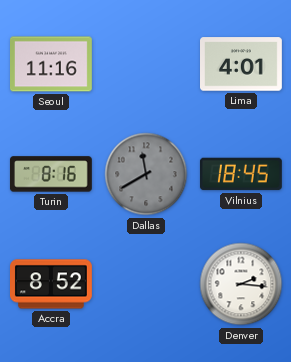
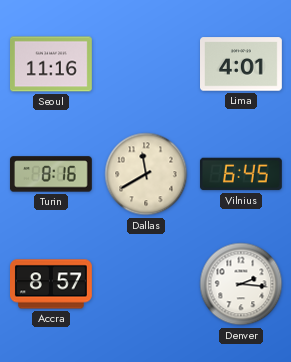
Dallas dial: grey -> cream
Vilnius: 18:45 -> 6:45
Accra: 8:52 -> 8:57
